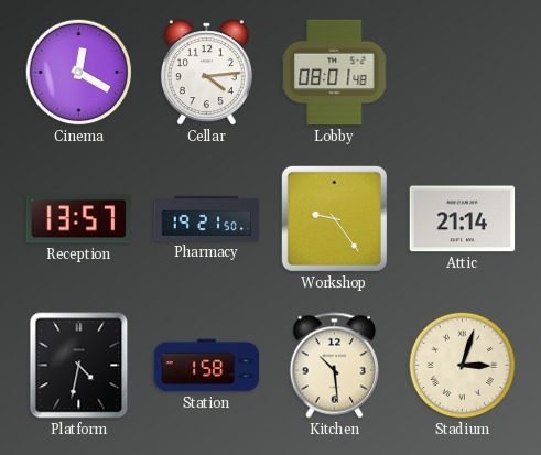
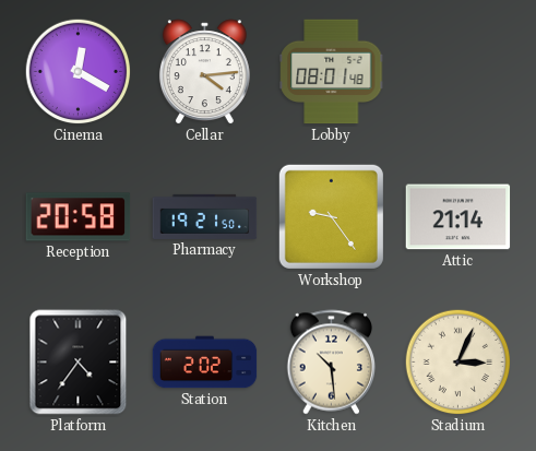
Reception: 13:57 -> 20:58
Platform: 4:32 -> 4:36
Station: 1:58 -> 2:02
Stadium: 3:03 -> 3:04
